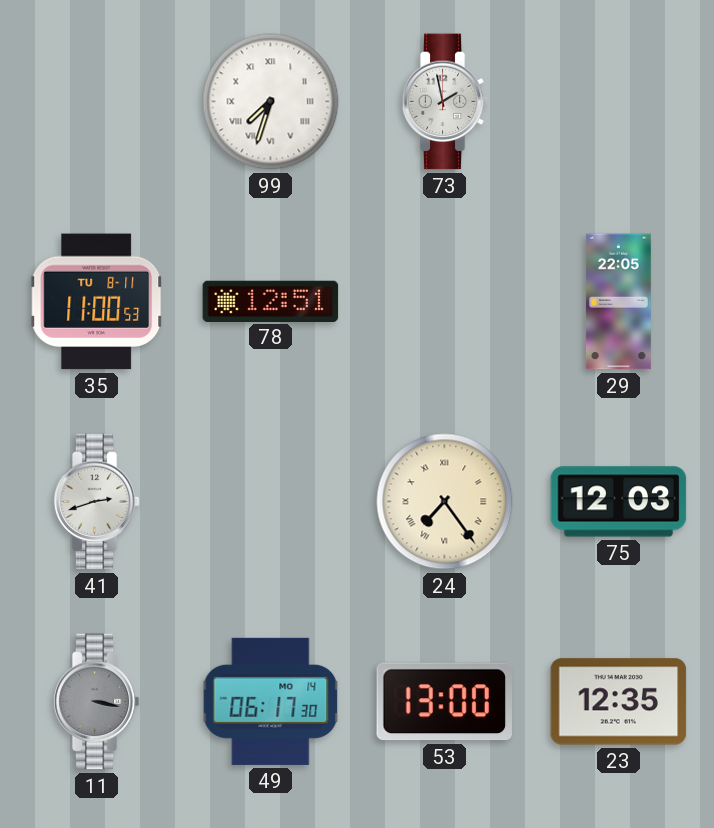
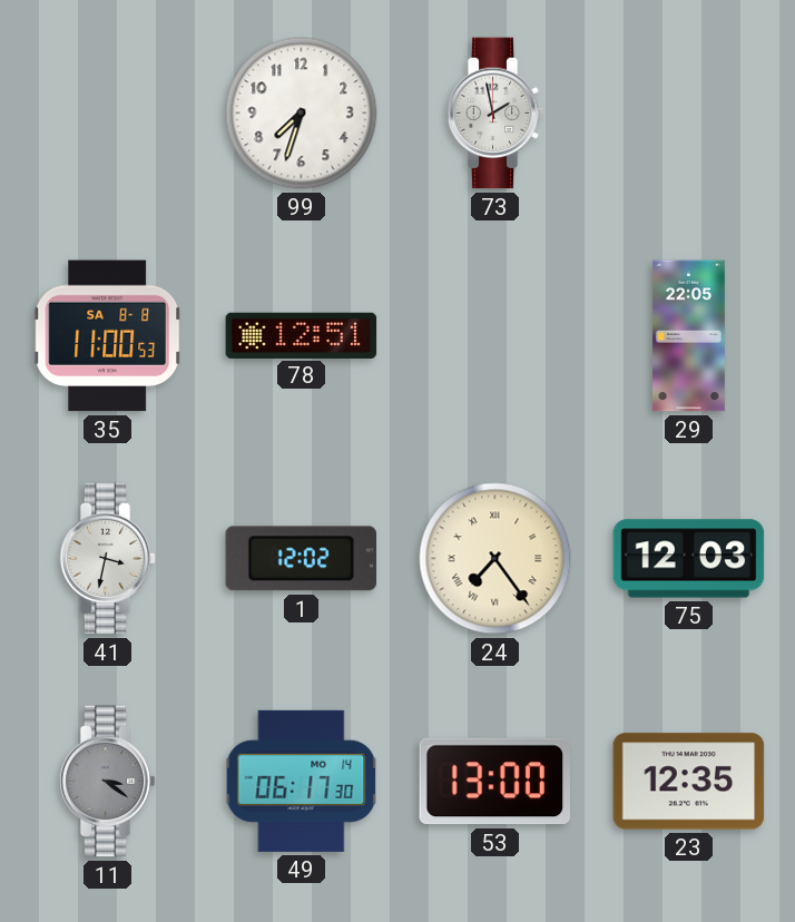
99 numerals: Roman -> Arabic
35 date: TU 8-11 -> SA 8-8
41: 2:42 -> 3:32
1: none -> 12:02
11: 3:17 -> 3:21
